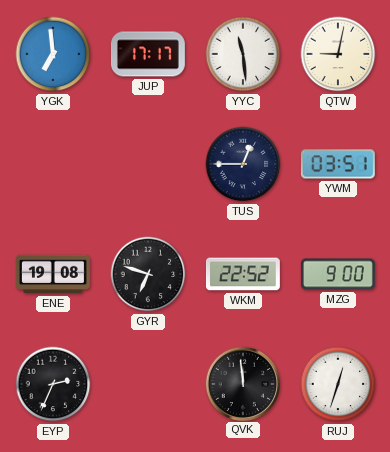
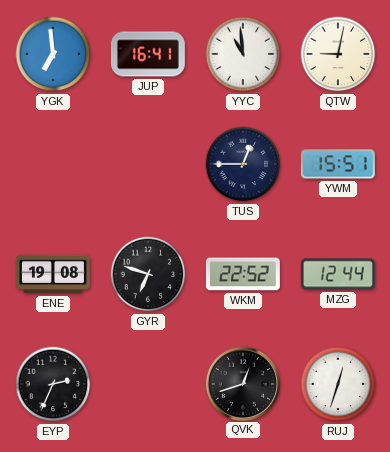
JUP: 17:17 -> 16:41
YYC: 11:29 -> 10:59
YWM: 03:51 -> 15:51
MZG: 9:00 -> 12:44
QVK: 11:59 -> 12:42
